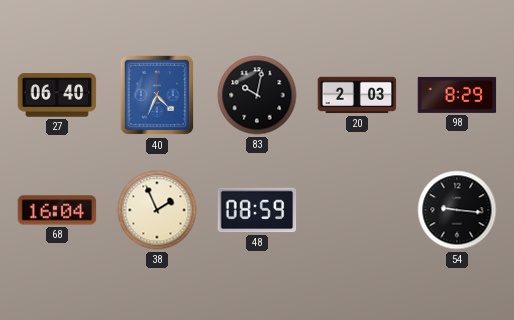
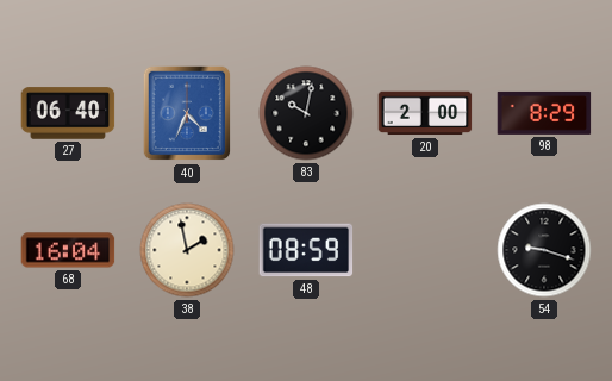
20: 2:03 -> 2:00
38: 1:56 -> 1:58
54: 9:16 -> 9:18
